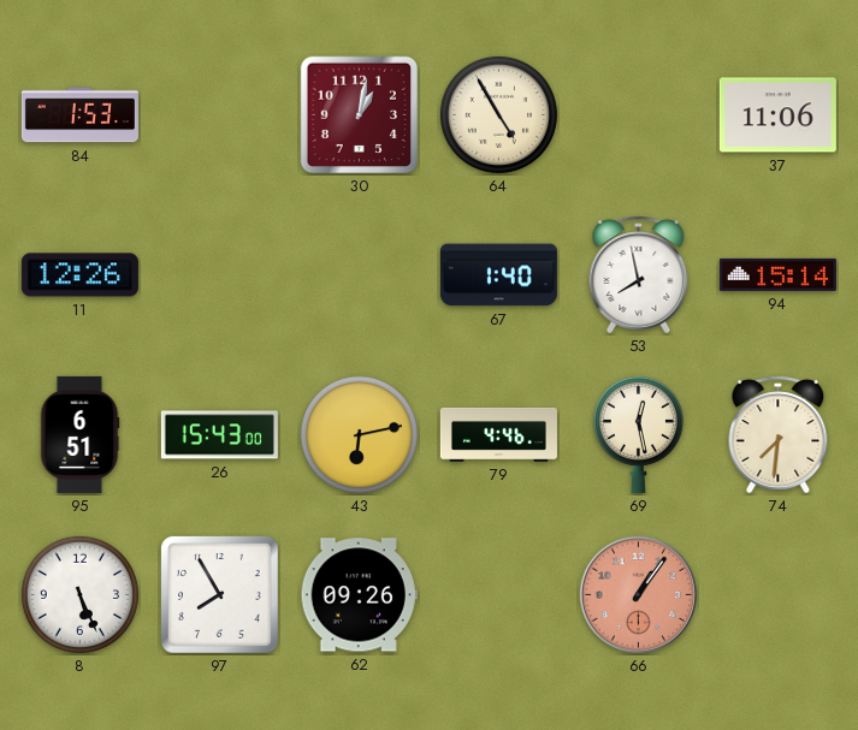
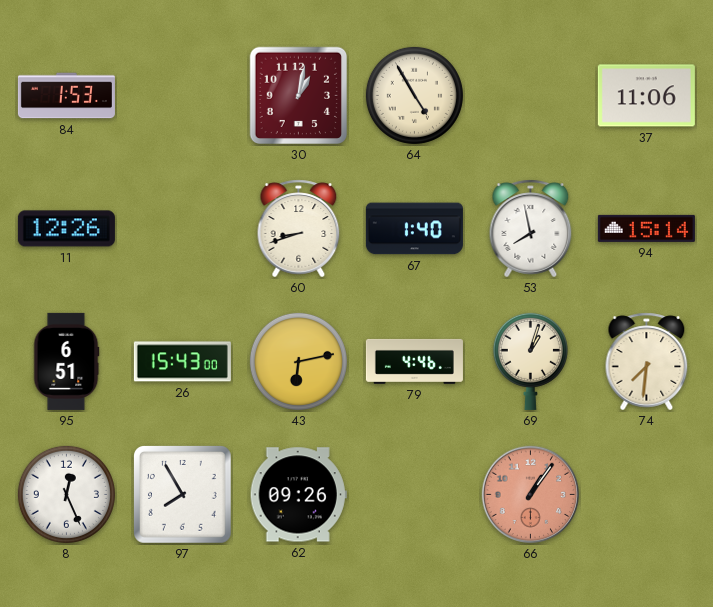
60: none -> 8:42
69: 12:28 -> 1:03
8: 5:26 -> 12:26
